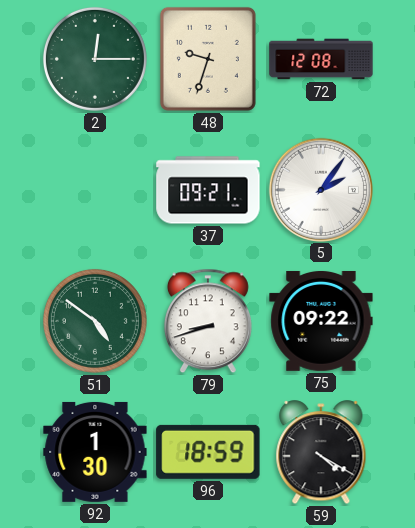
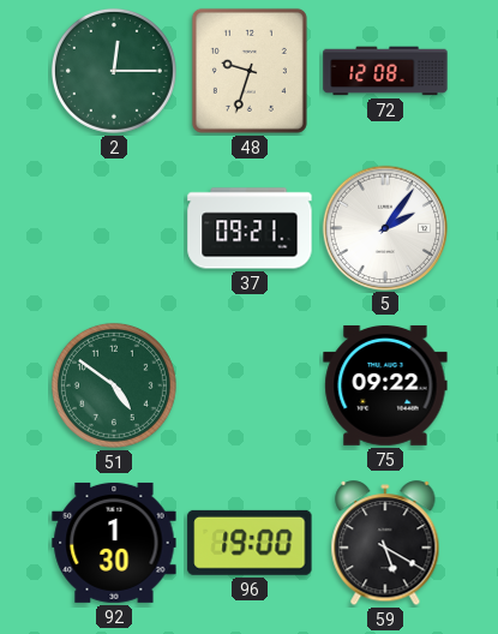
79: 8:42 -> none
96: 18:59 -> 19:00
59: 4:20 -> 5:20
